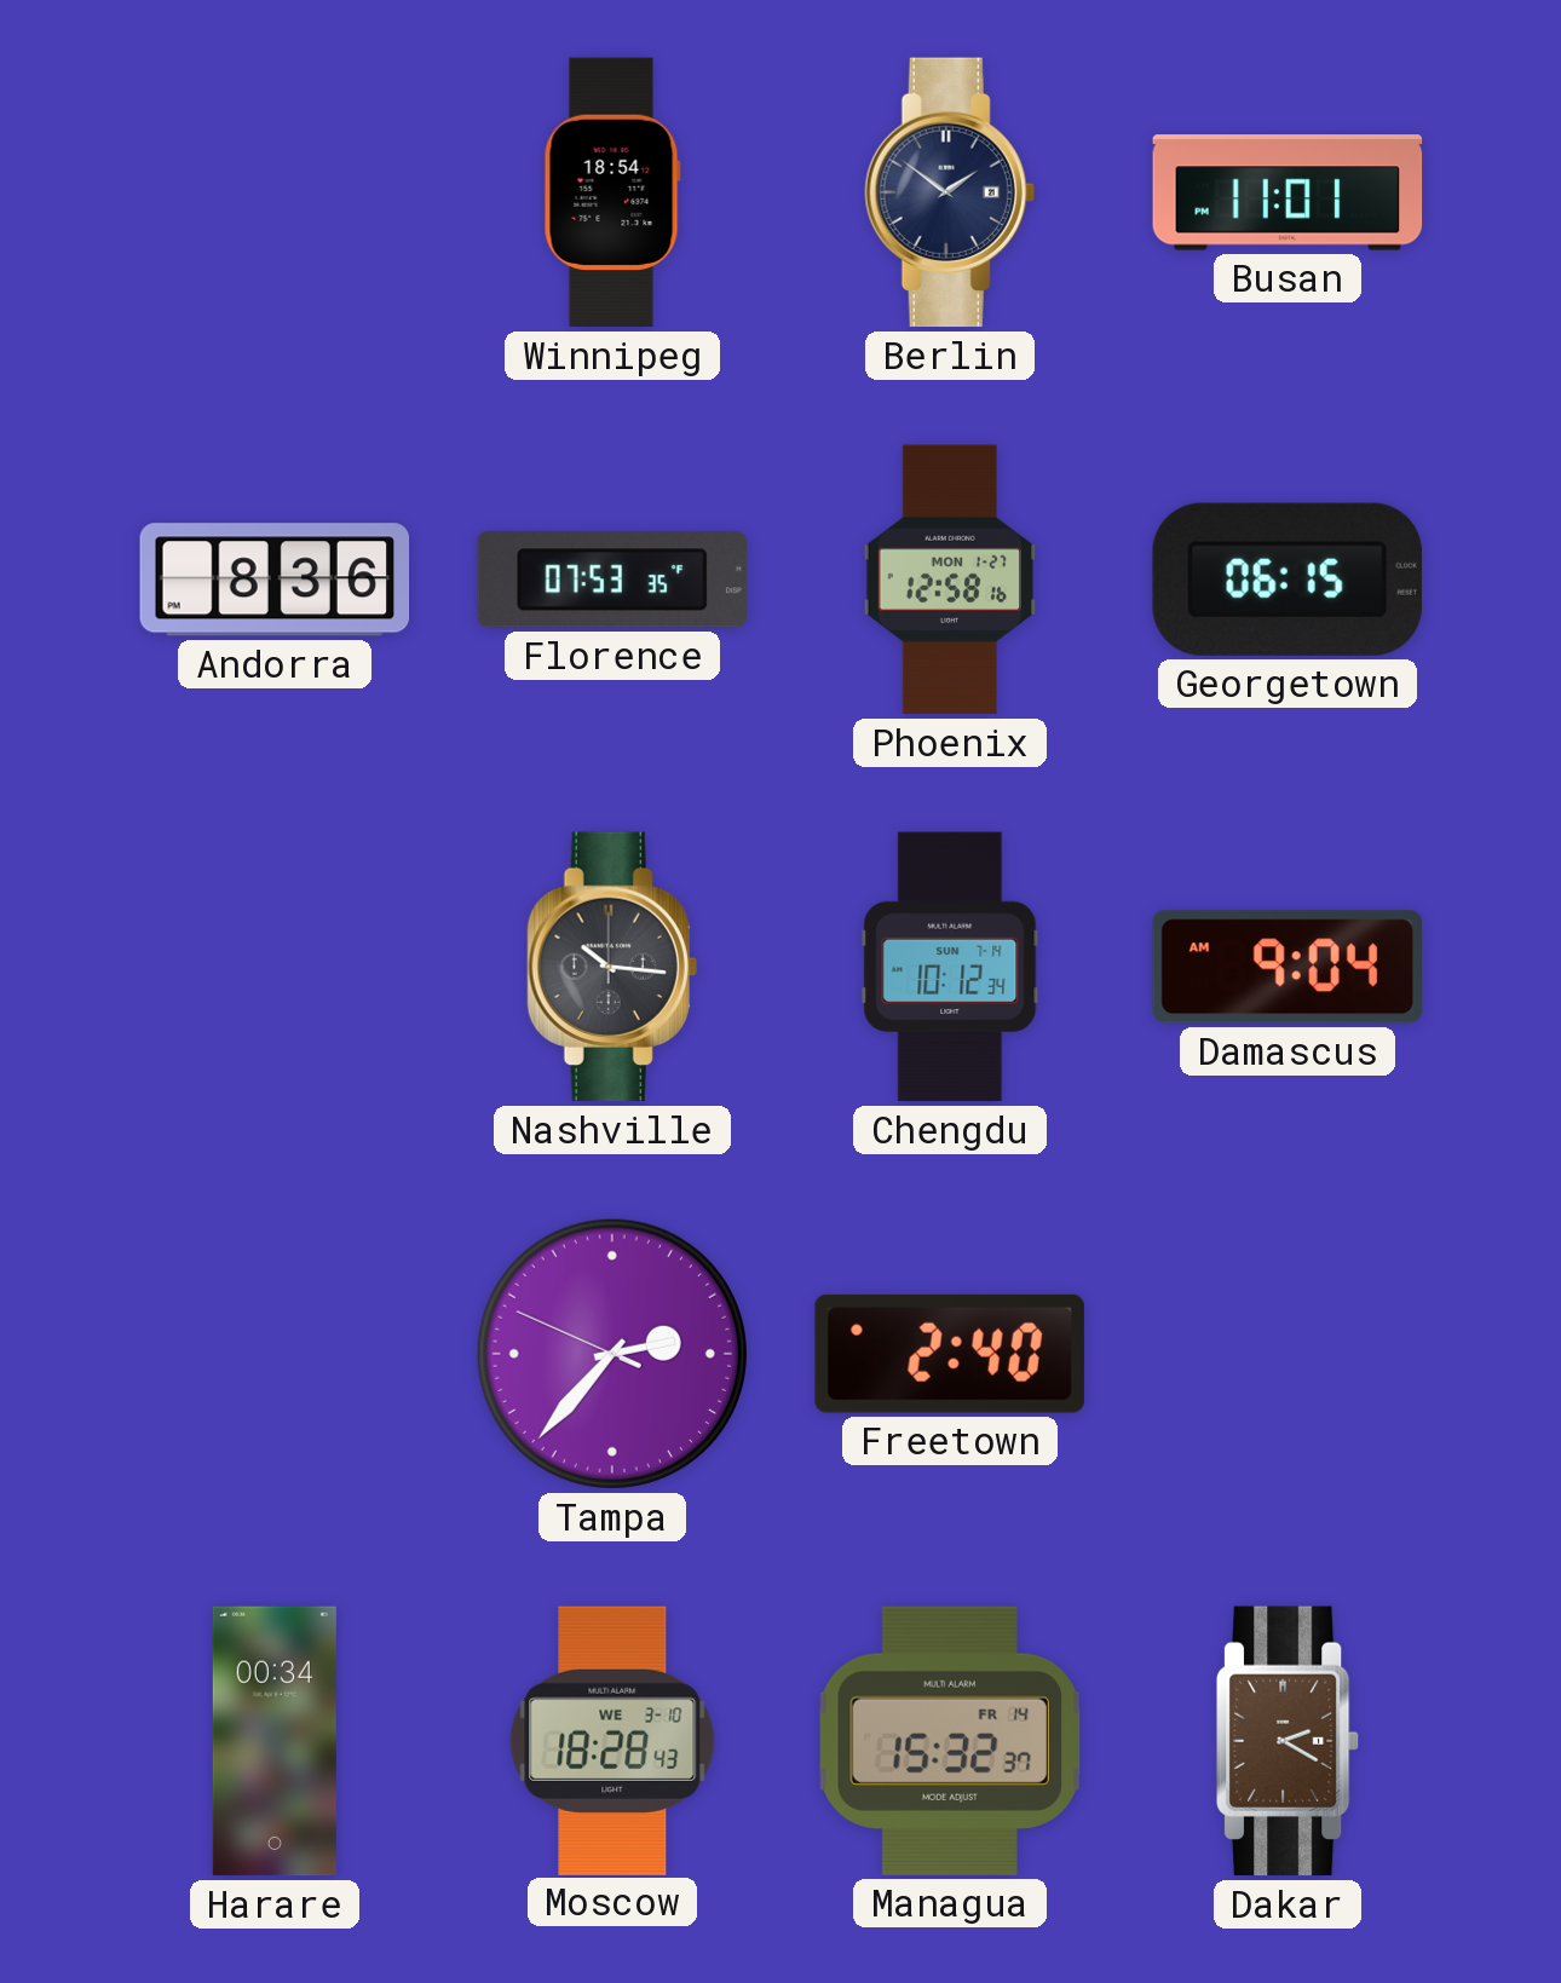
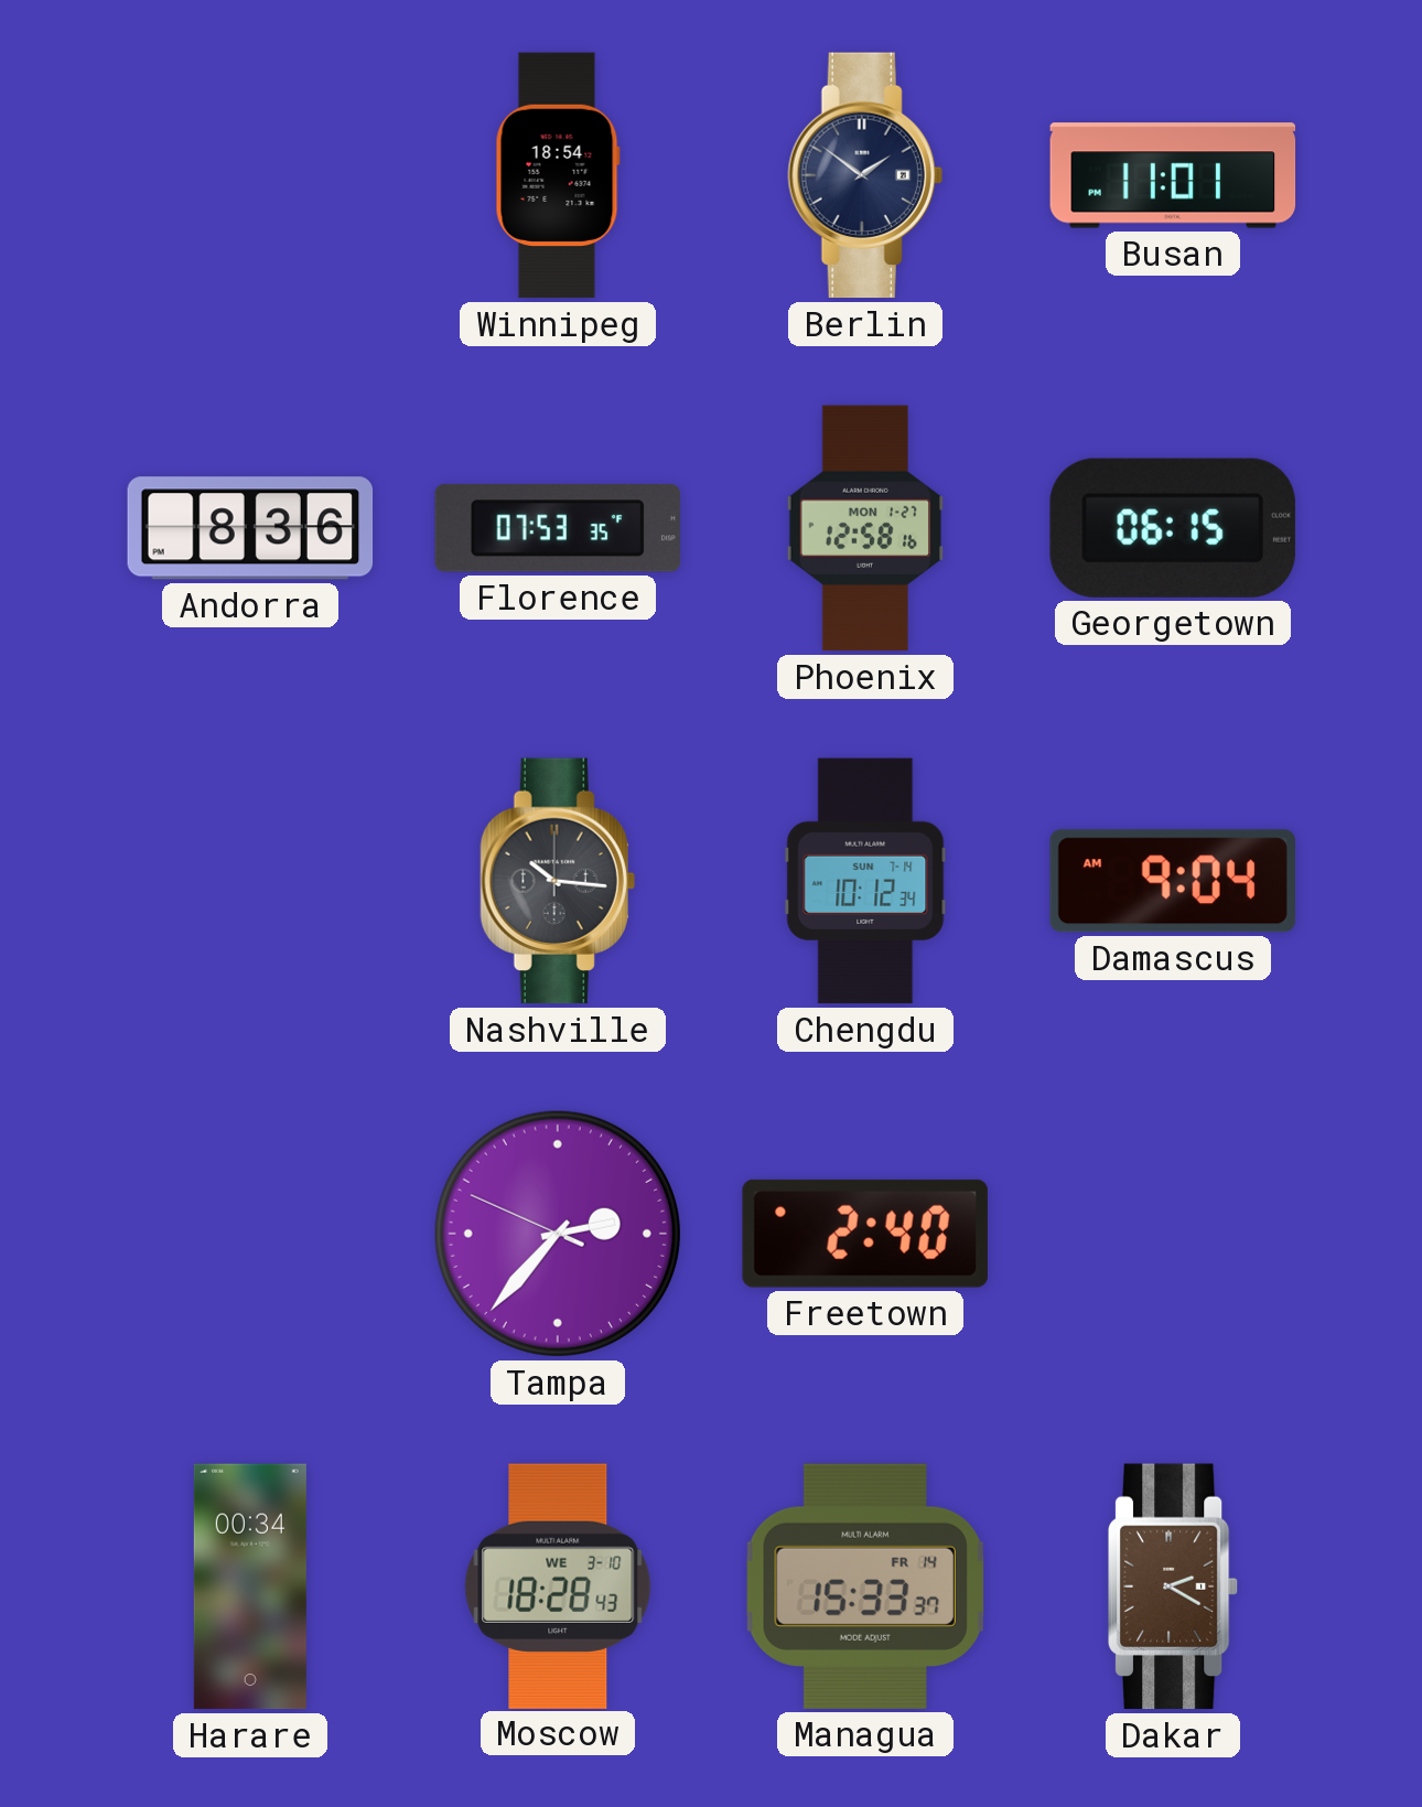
Managua: 15:32 -> 15:33
